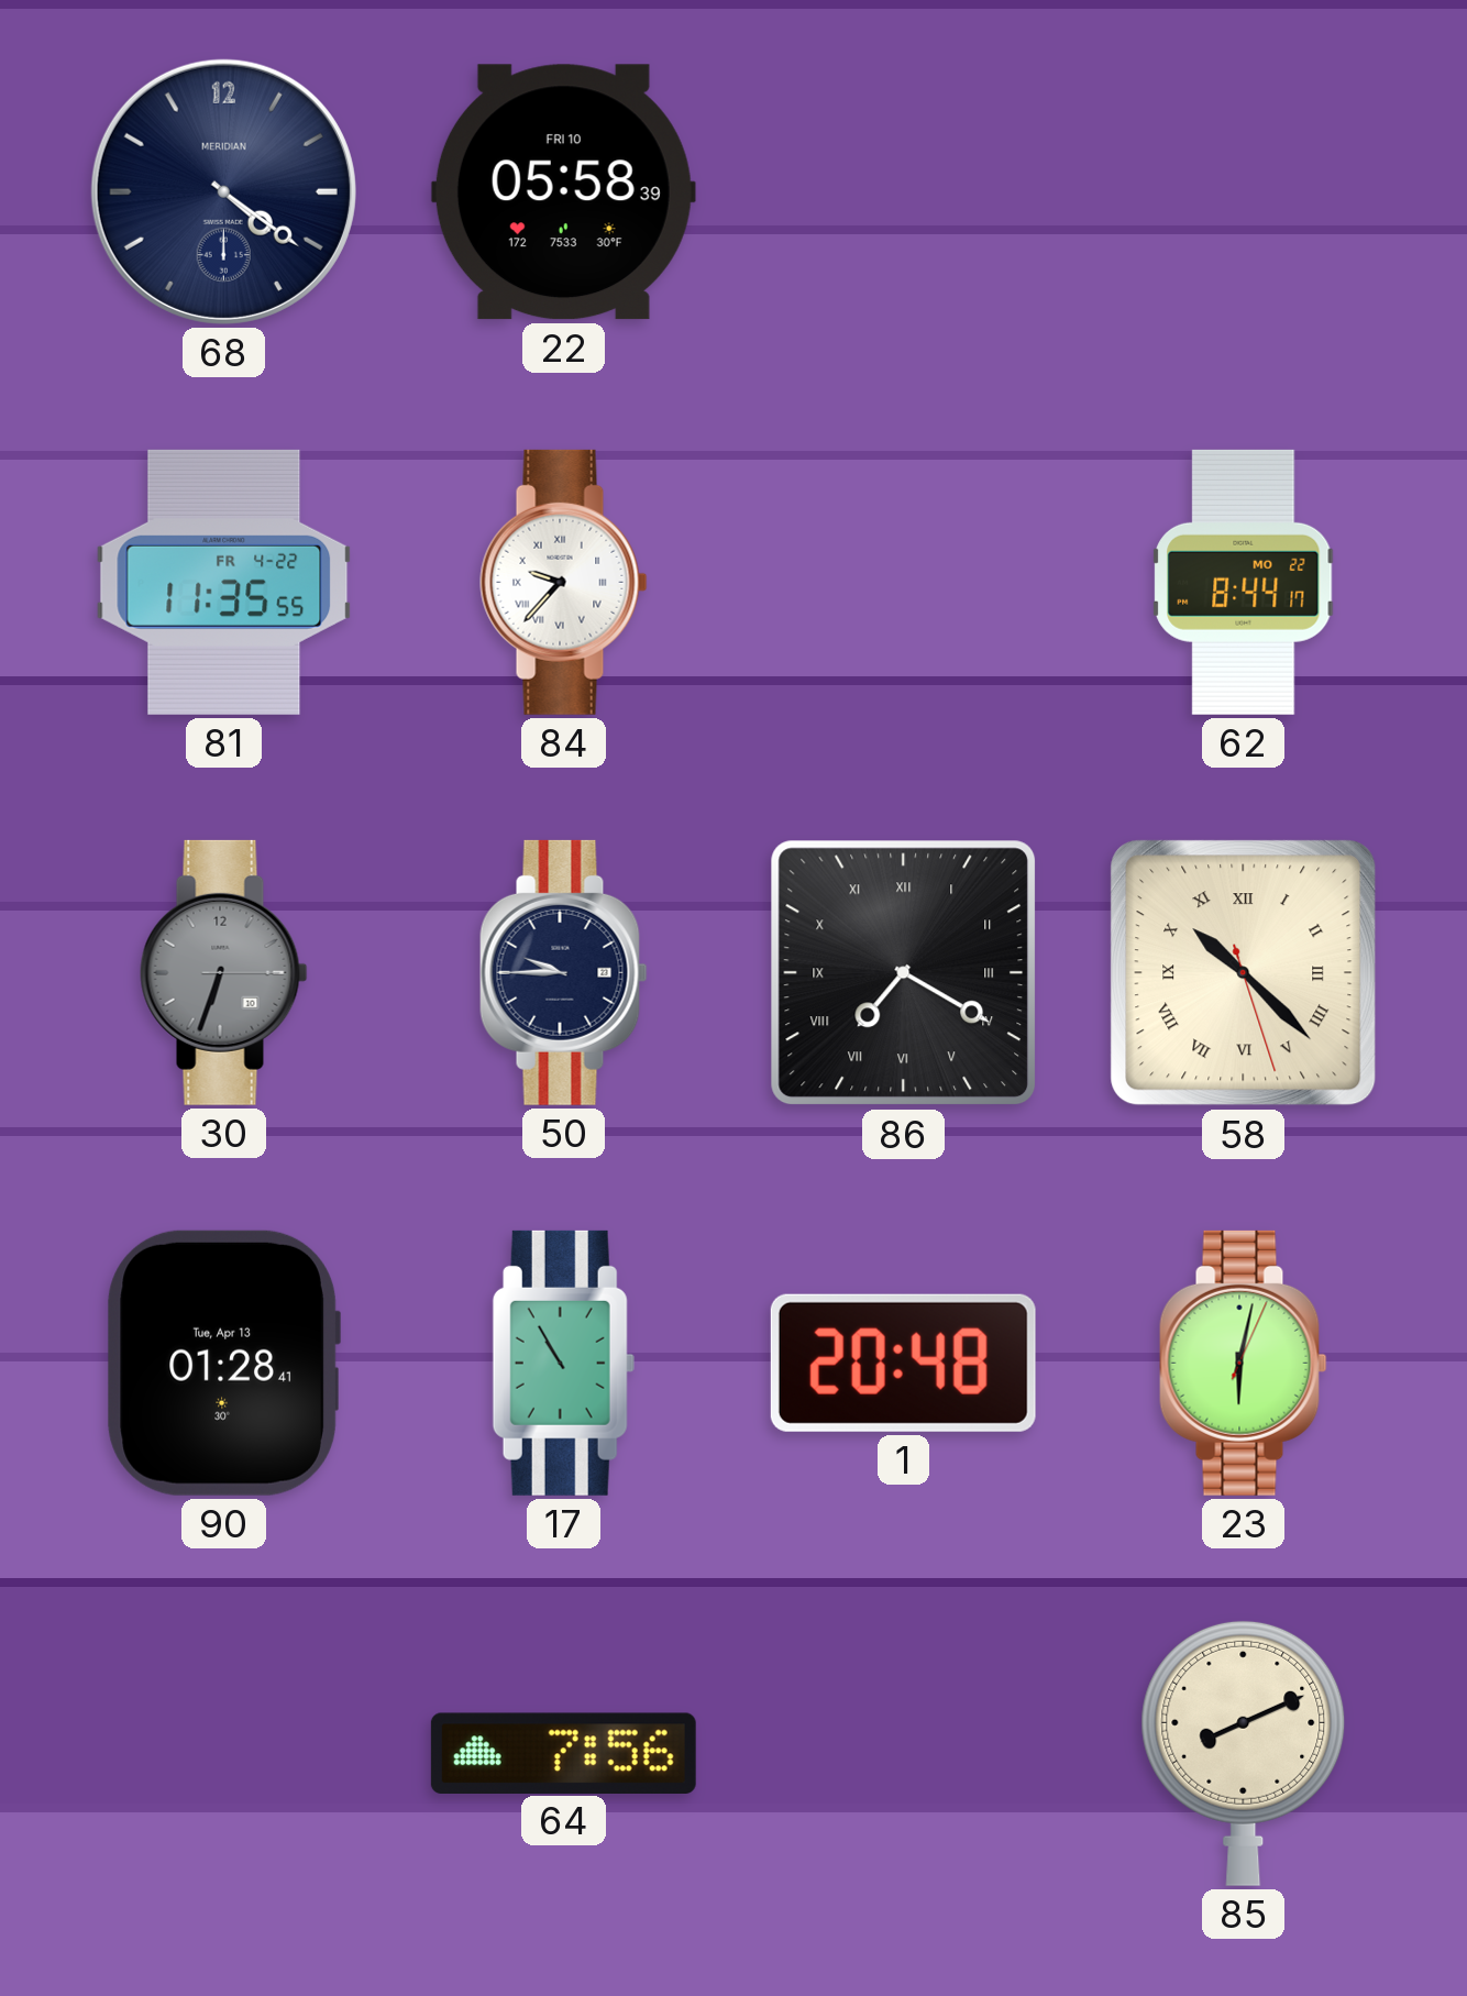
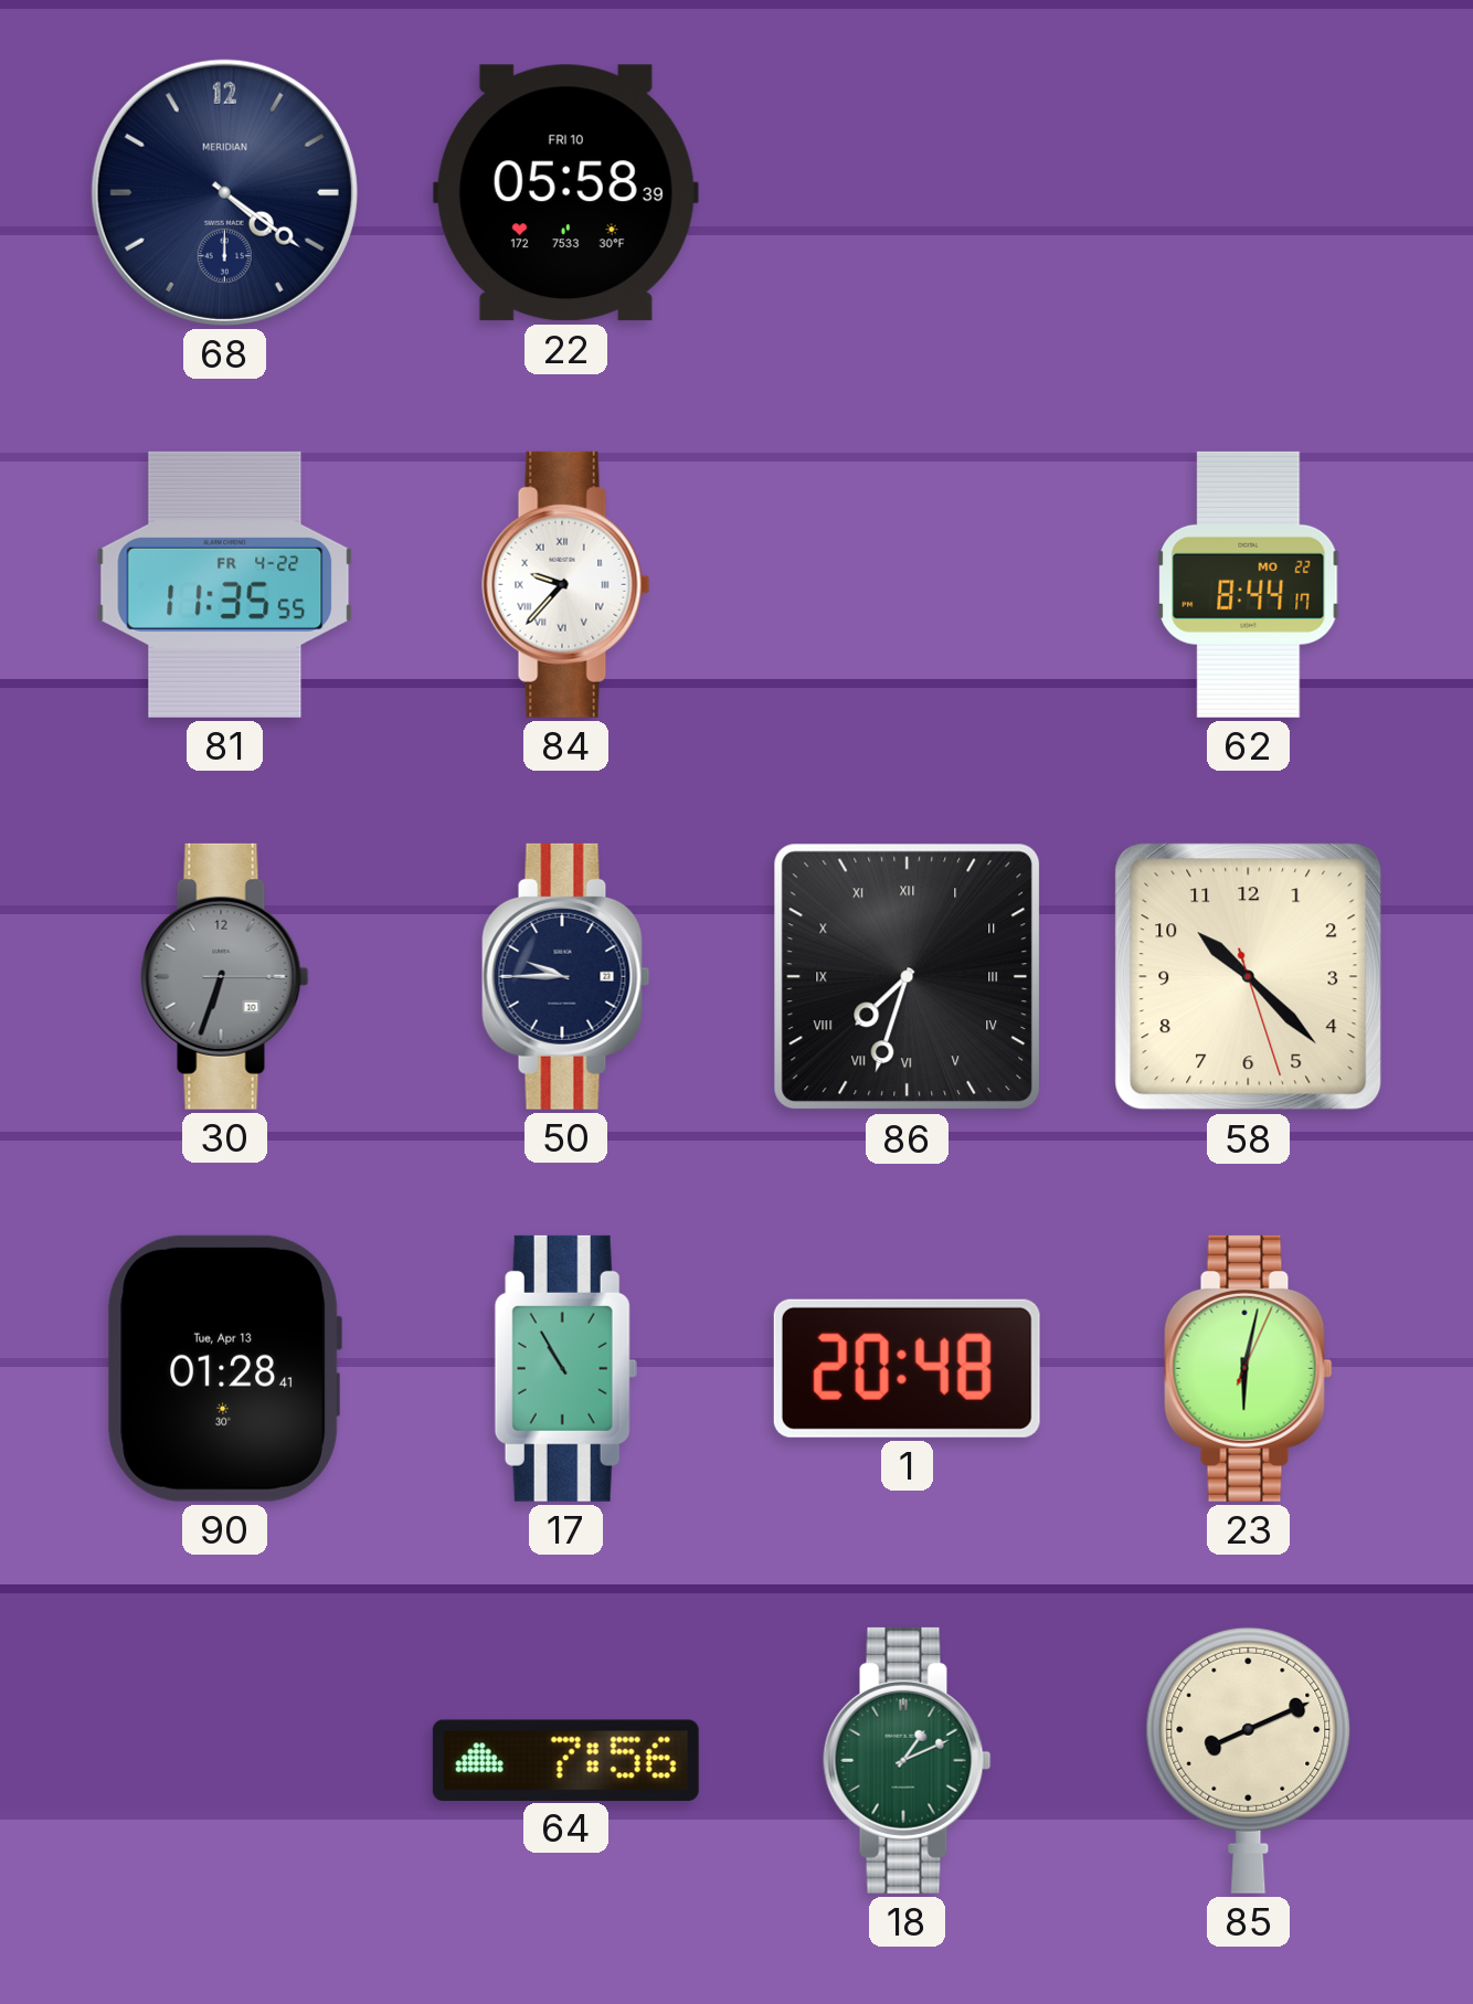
86: 7:20 -> 7:33
58 numerals: Roman -> Arabic
18: none -> 1:11
